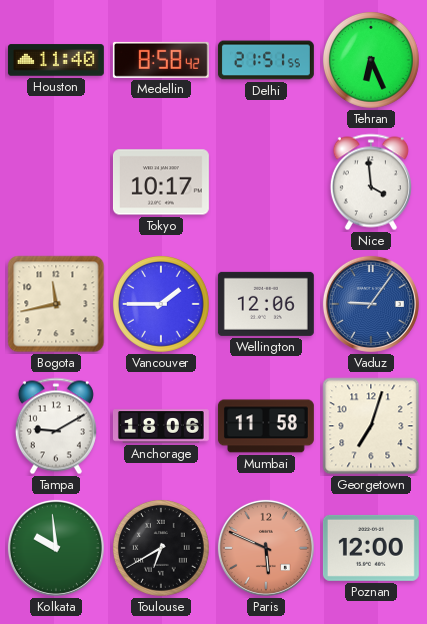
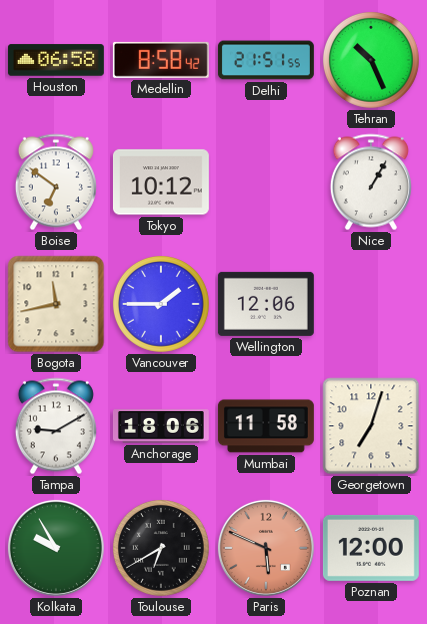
Houston: 11:40 -> 06:58
Tehran: 6:26 -> 10:26
Boise: none -> 6:51
Tokyo: 10:17 -> 10:12
Nice: 3:59 -> 1:05
Vaduz: 9:06 -> none
Kolkata: 9:59 -> 9:55
